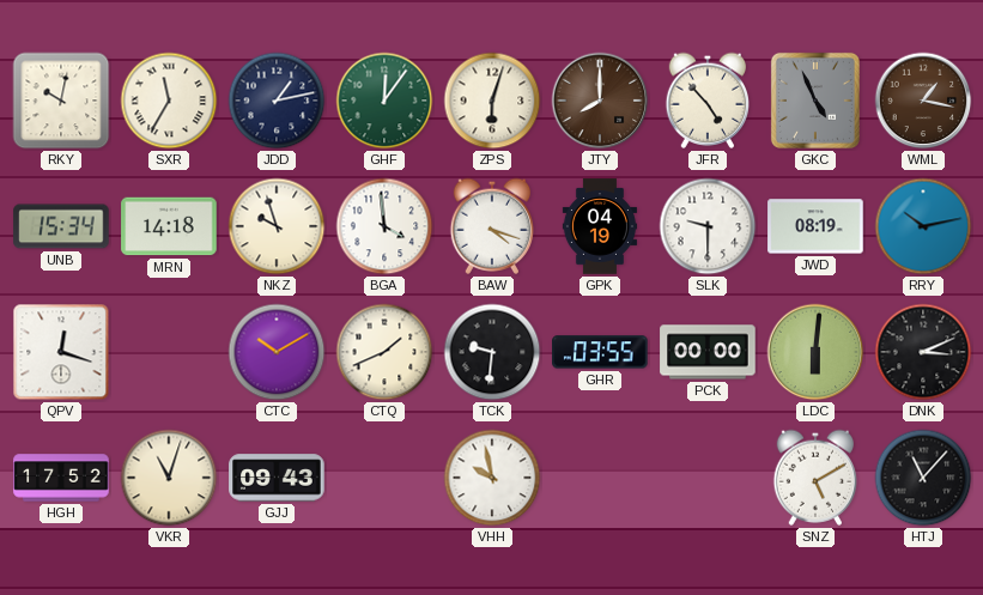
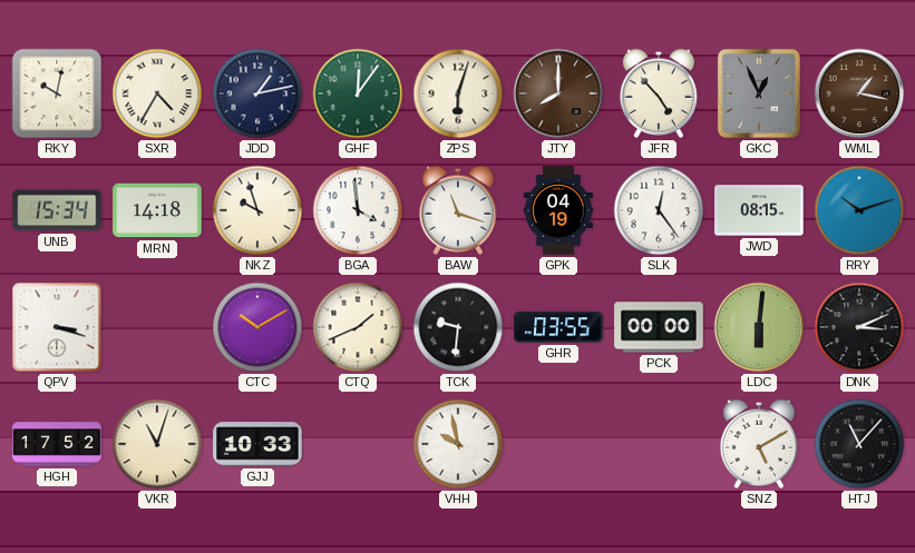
SXR: 11:35 -> 4:35
GKC: 4:56 -> 12:56
BAW: 4:18 -> 11:18
SLK: 9:30 -> 12:24
JWD: 08:19 -> 08:15
RRY: 10:13 -> 10:12
QPV: 12:18 -> 3:18
GJJ: 09:43 -> 10:33
